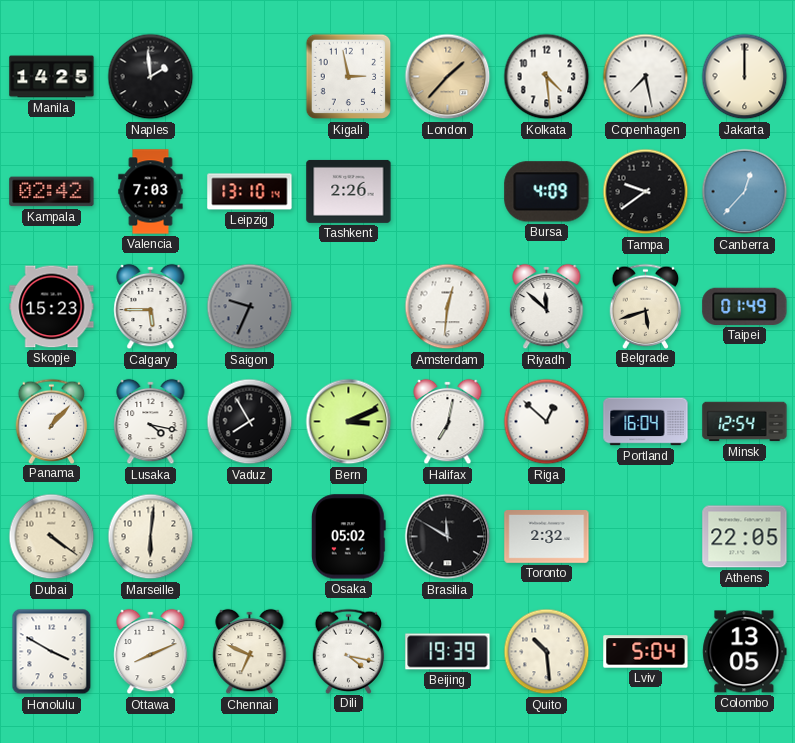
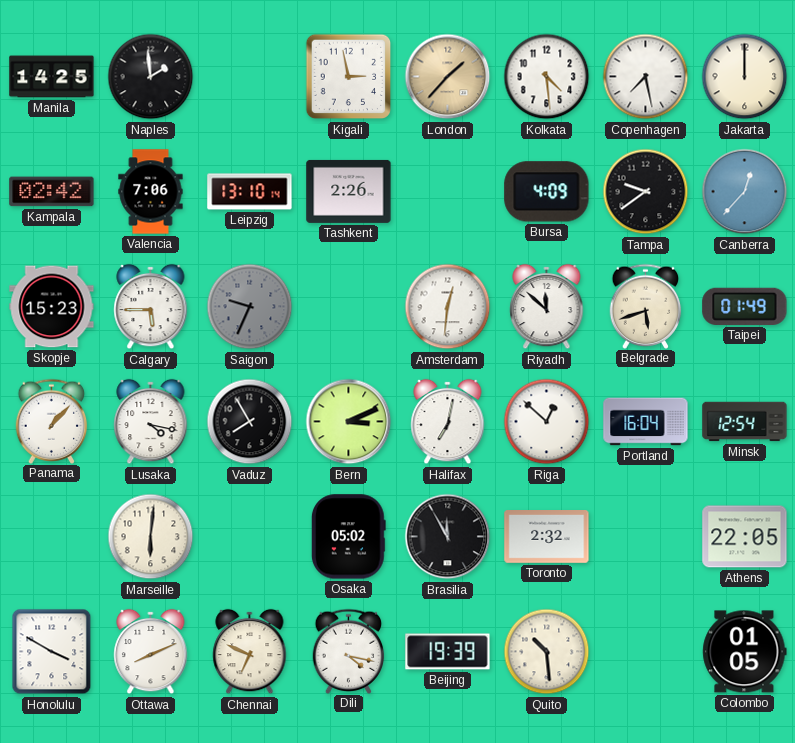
Valencia: 7:03 -> 7:06
Dubai: 4:21 -> none
Brasilia: 11:50 -> 11:55
Lviv: 5:04 -> none
Colombo: 13:05 -> 01:05
